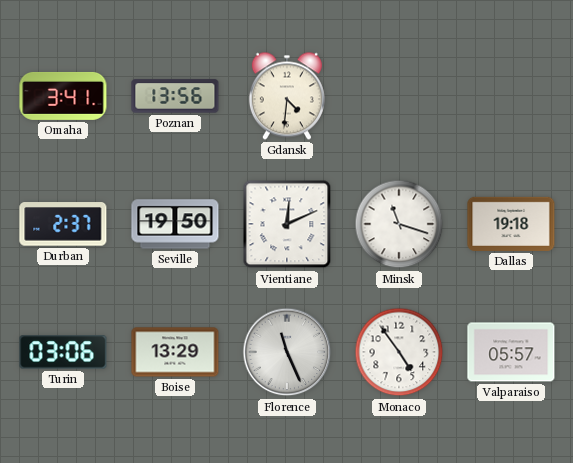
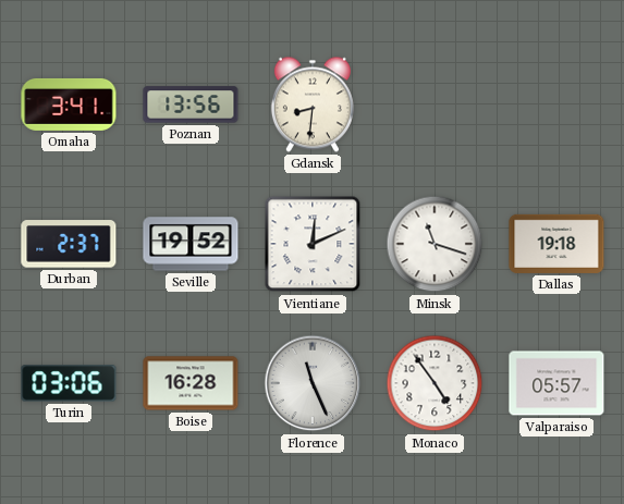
Gdansk: 4:31 -> 8:31
Seville: 19:50 -> 19:52
Boise: 13:29 -> 16:28
